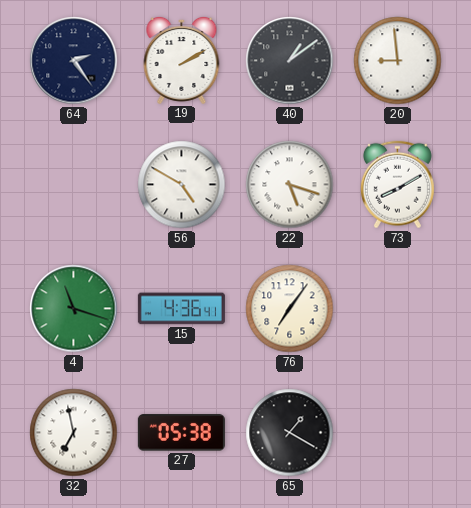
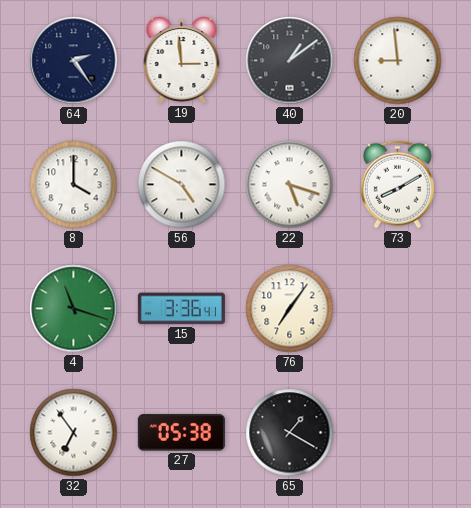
19: 2:10 -> 2:59
8: none -> 4:00
15: 4:36 -> 3:36
32: 6:58 -> 6:54
